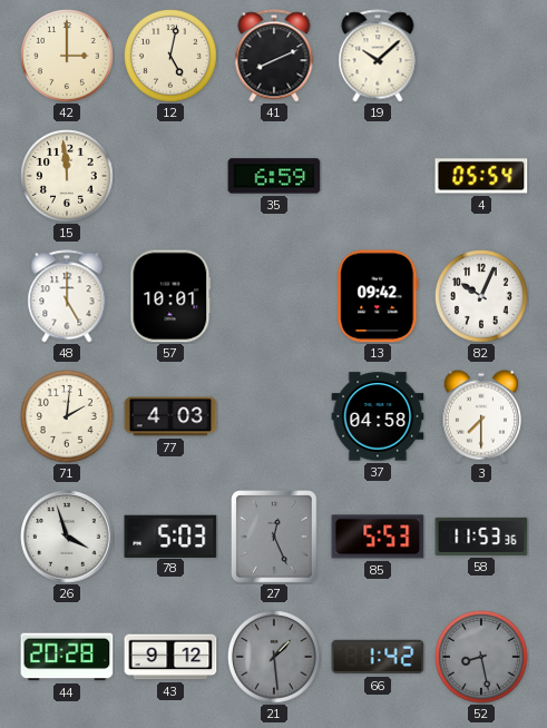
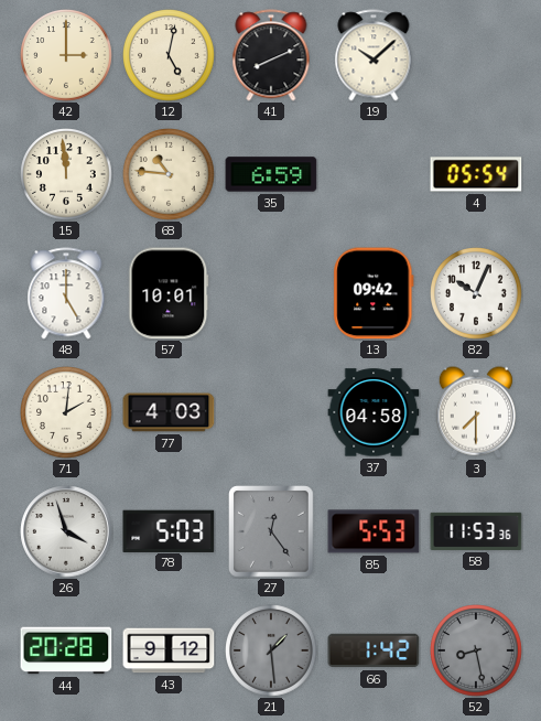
68: none -> 10:46
27: 12:26 -> 12:24
